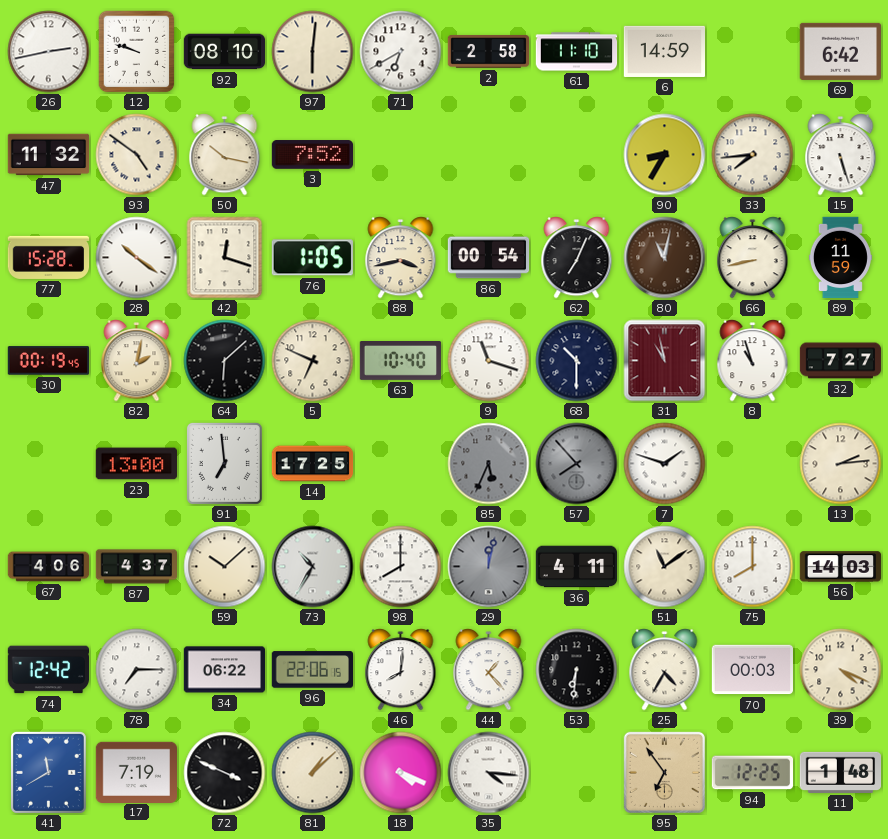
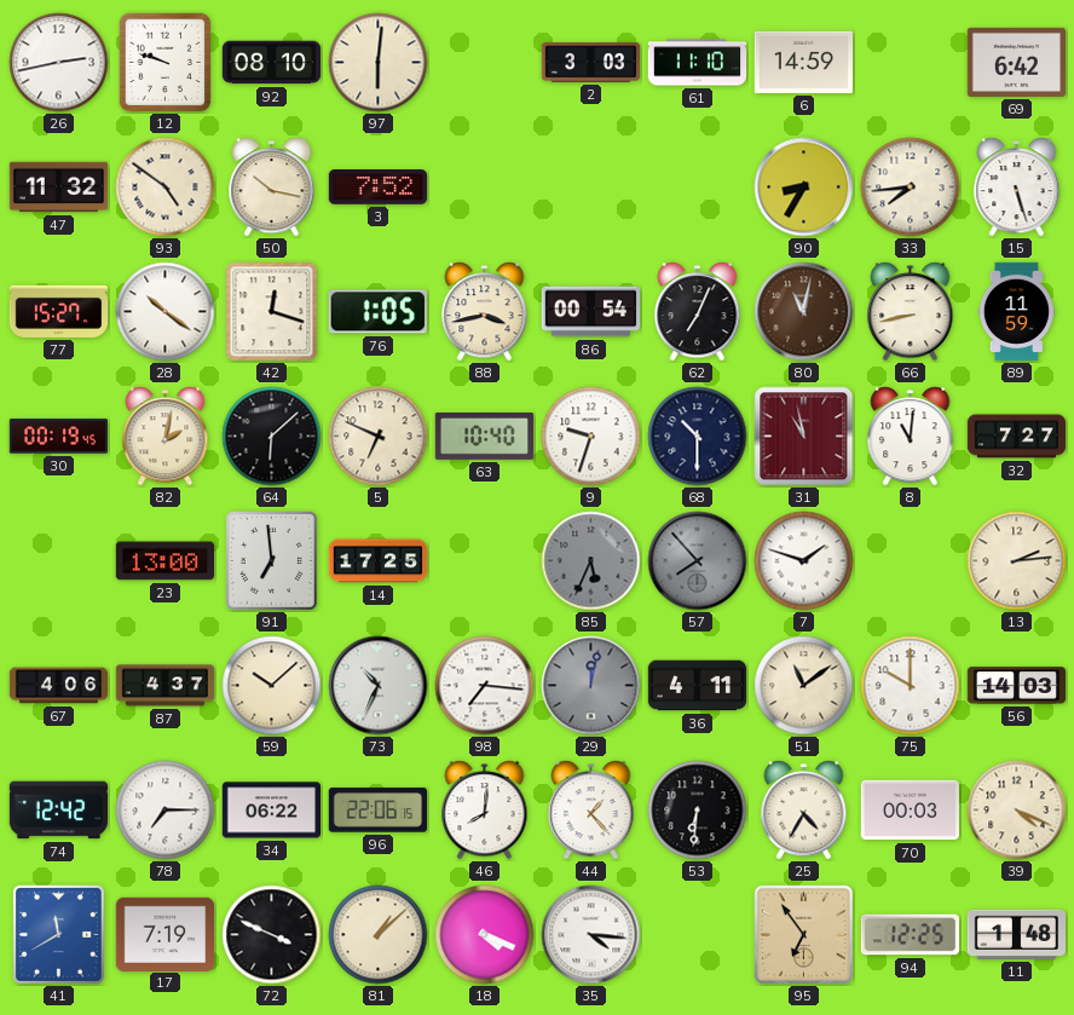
71: 6:40 -> none
2: 2:58 -> 3:03
77: 15:28 -> 15:27
9: 11:18 -> 9:33
8: 10:57 -> 11:01
73: 10:35 -> 10:34
98: 8:00 -> 7:16
75: 8:00 -> 10:00
